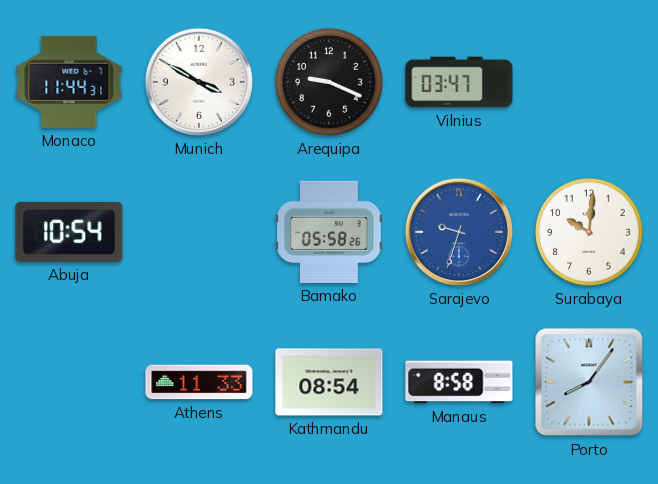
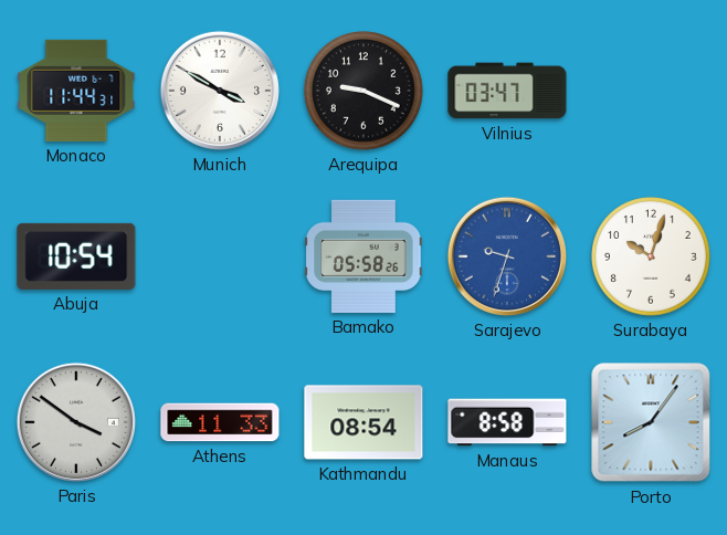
Surabaya: 10:01 -> 10:03
Paris: none -> 3:51
